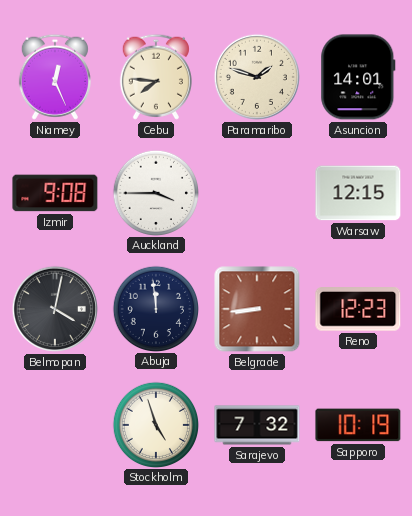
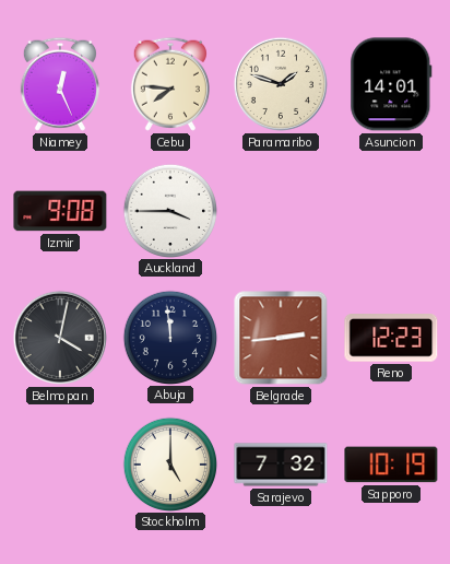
Warsaw: 12:15 -> none
Belgrade: 8:44 -> 2:44
Stockholm: 4:57 -> 5:00
